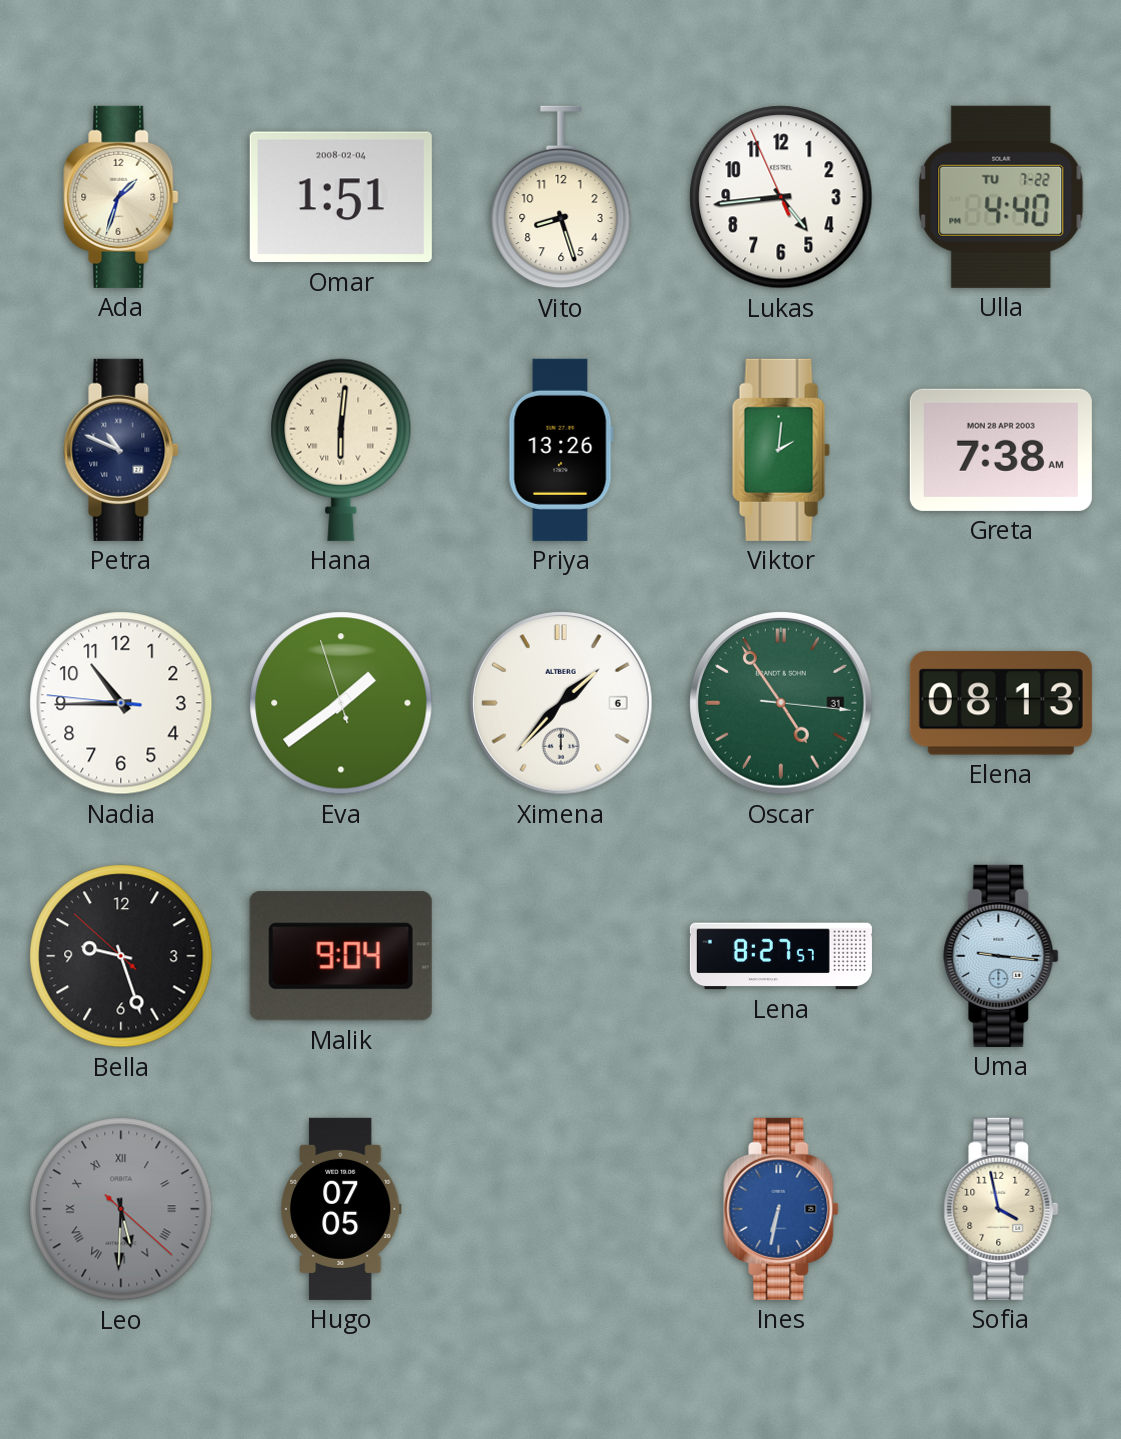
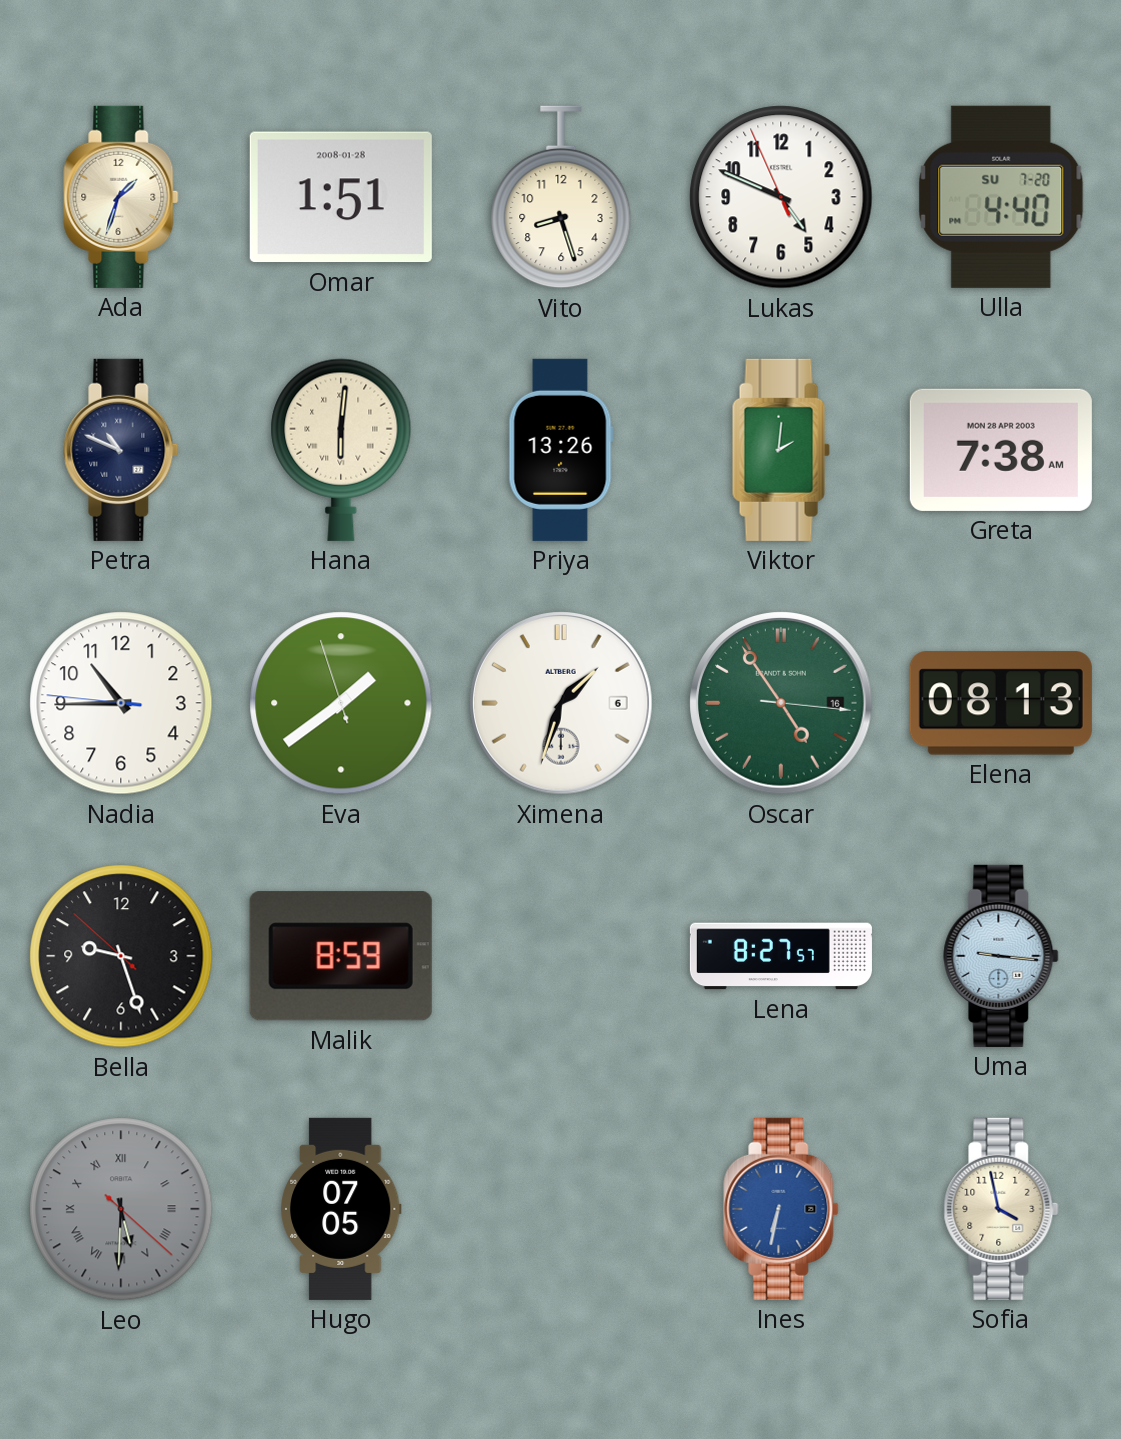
Omar date: 2008-02-04 -> 2008-01-28
Lukas: 4:43 -> 4:48
Ulla date: TU 7-22 -> SU 7-20
Ximena: 1:37 -> 1:33
Oscar date: 31 -> 16
Malik: 9:04 -> 8:59
